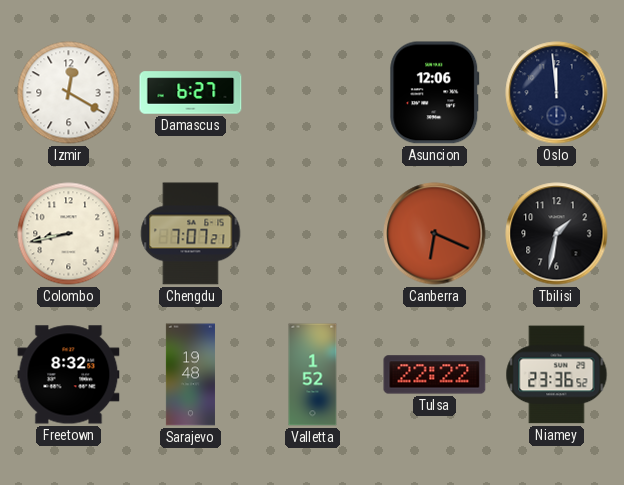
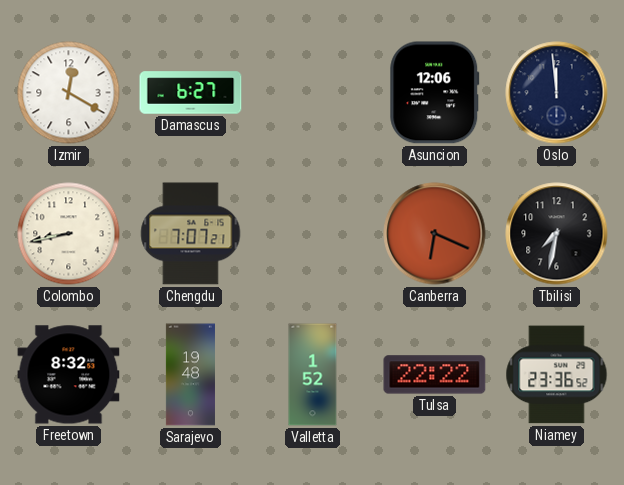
Tbilisi: 1:32 -> 7:32
